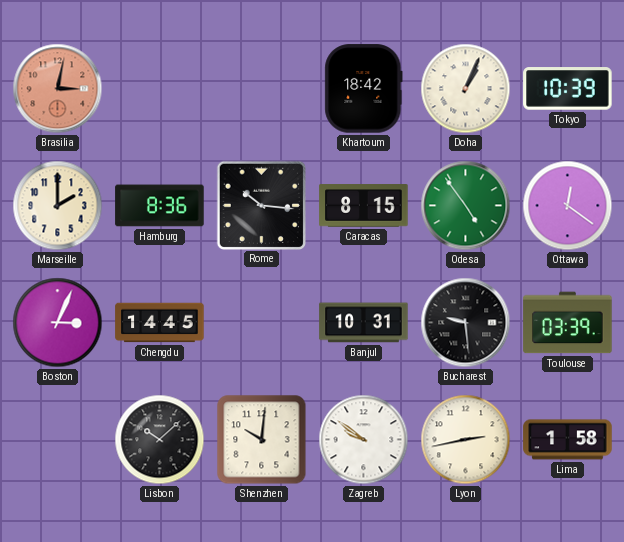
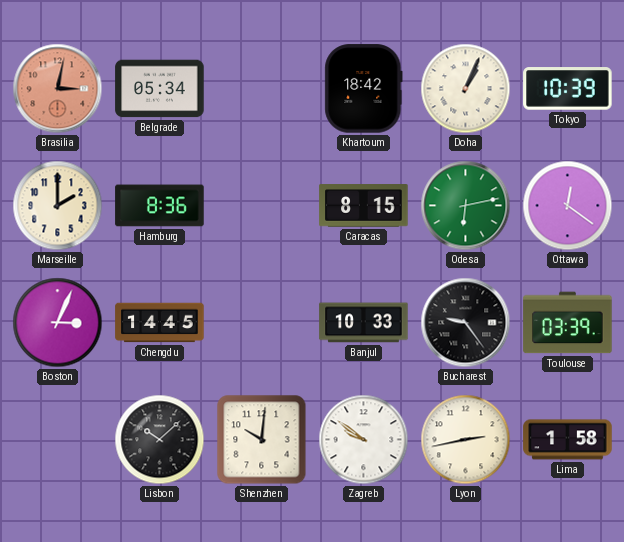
Belgrade: none -> 05:34
Rome: 10:16 -> none
Odesa: 4:54 -> 6:13
Banjul: 10:31 -> 10:33
Bucharest: 9:29 -> 9:24
